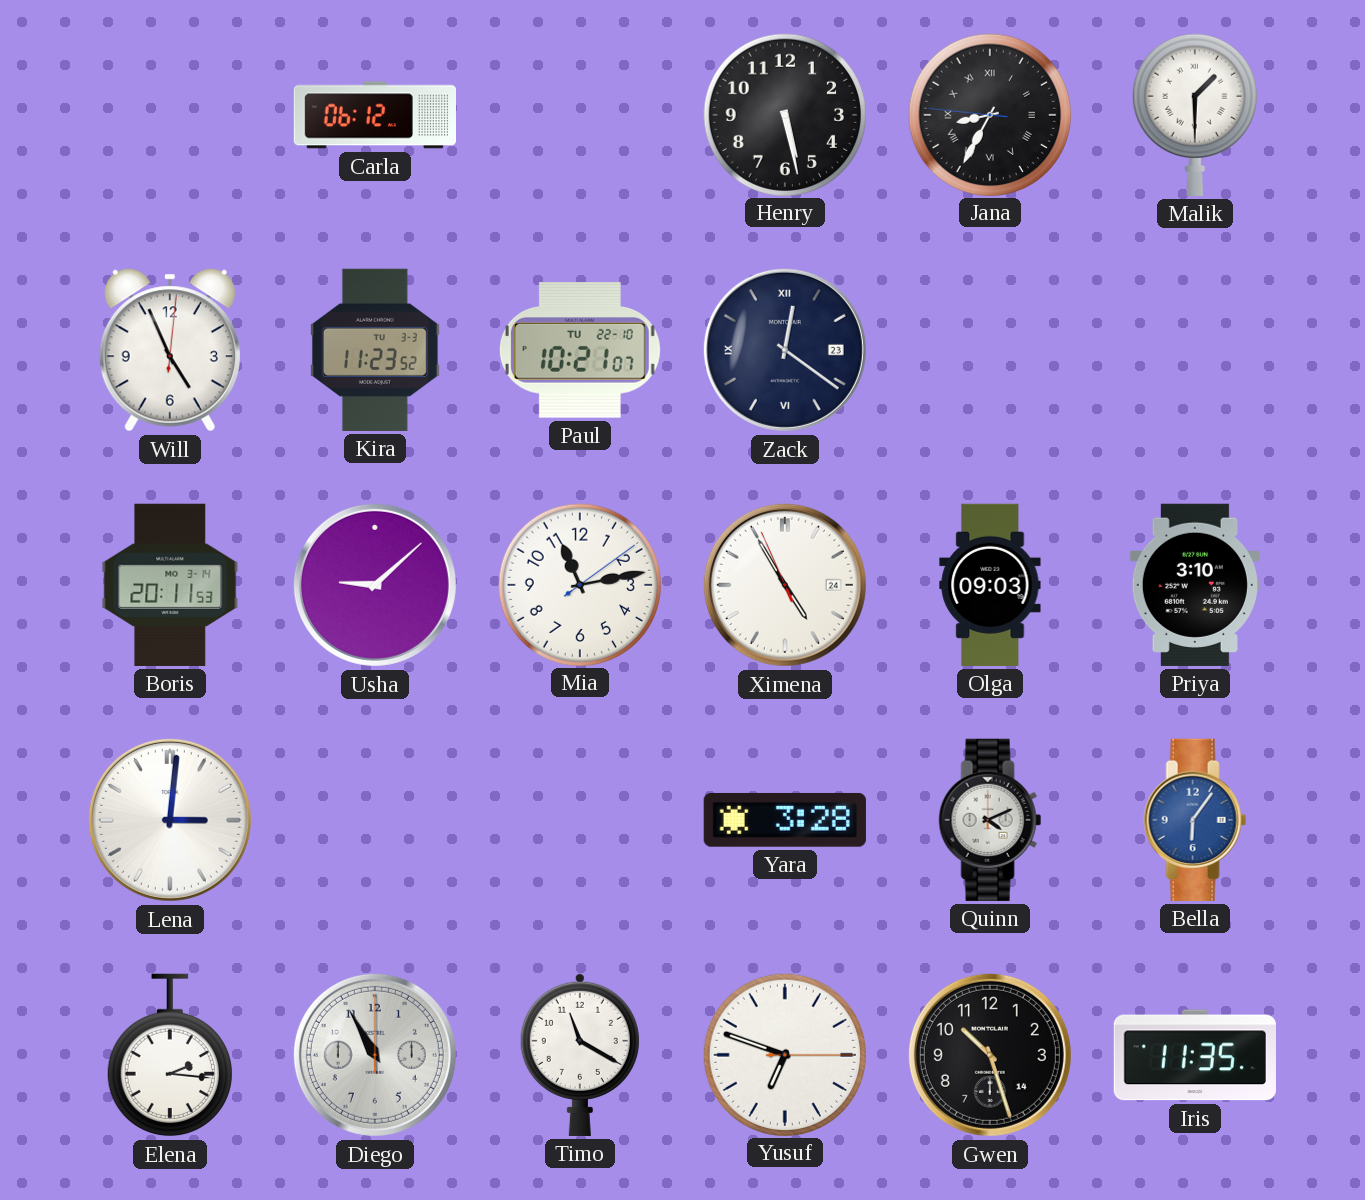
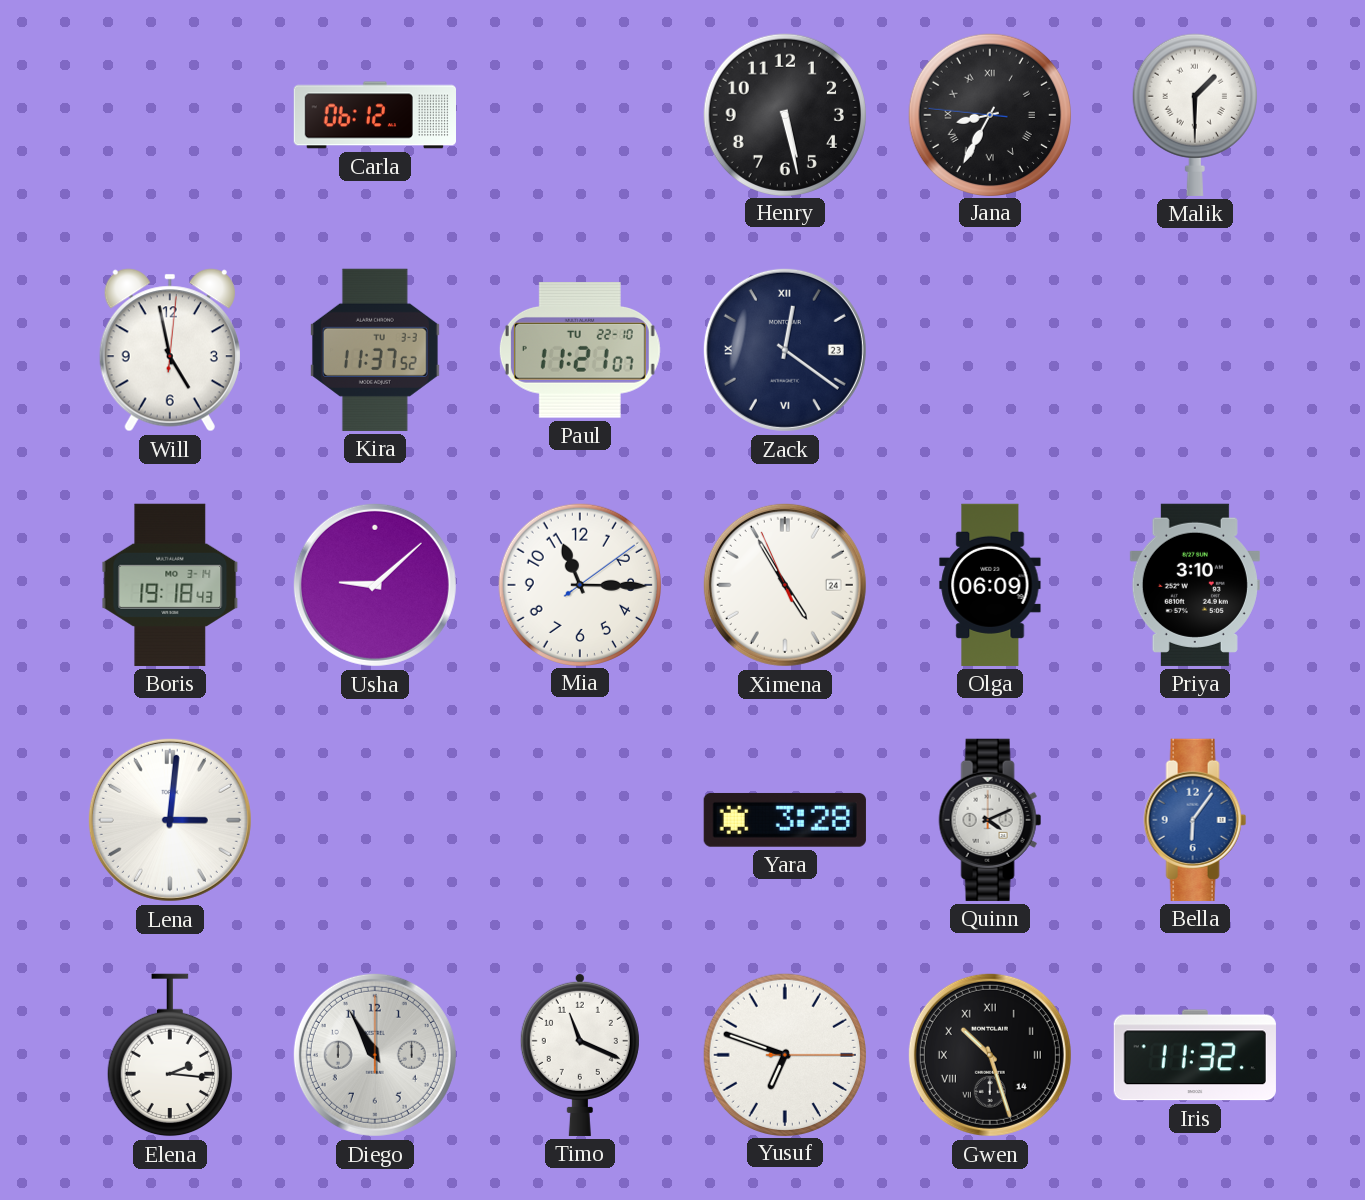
Will: 4:56 -> 4:58
Kira: 11:23 -> 11:37
Paul: 10:21 -> 11:21
Boris: 20:11 -> 19:18
Mia: 11:13 -> 11:15
Olga: 09:03 -> 06:09
Timo: 11:20 -> 11:19
Gwen numerals: Arabic -> Roman
Iris: 11:35 -> 11:32
